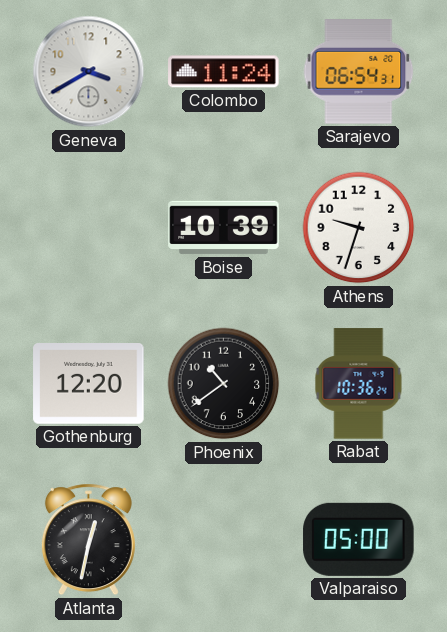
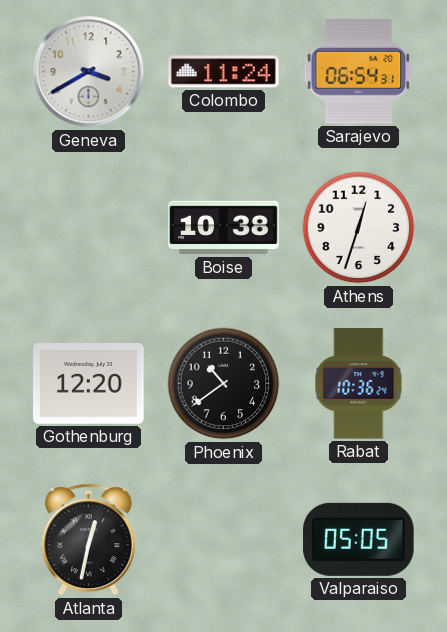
Boise: 10:39 -> 10:38
Athens: 9:33 -> 12:33
Valparaiso: 05:00 -> 05:05
